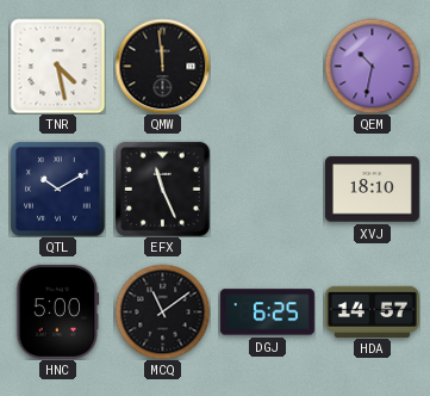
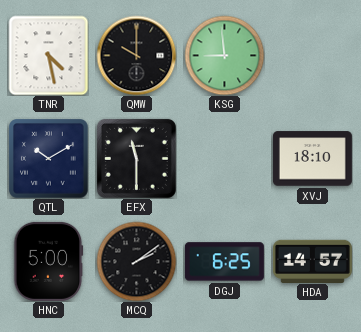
QMW: 11:59 -> 10:00
KSG: none -> 8:59
QEM: 10:32 -> none
EFX: 11:26 -> 11:30
MCQ: 11:09 -> 2:09
